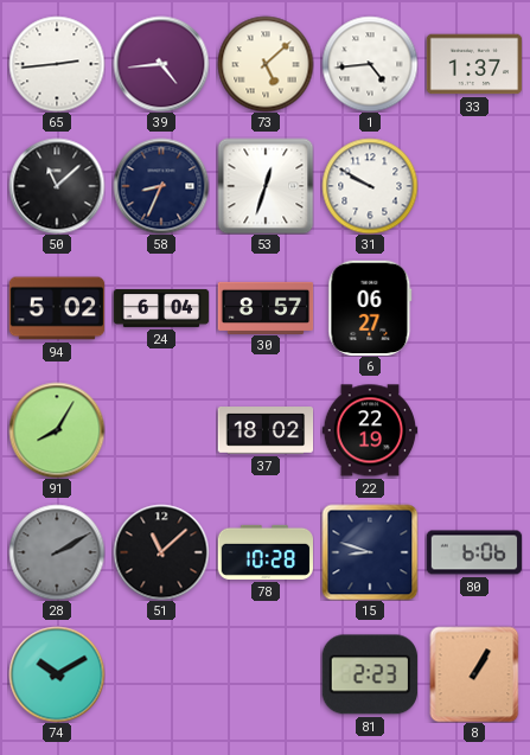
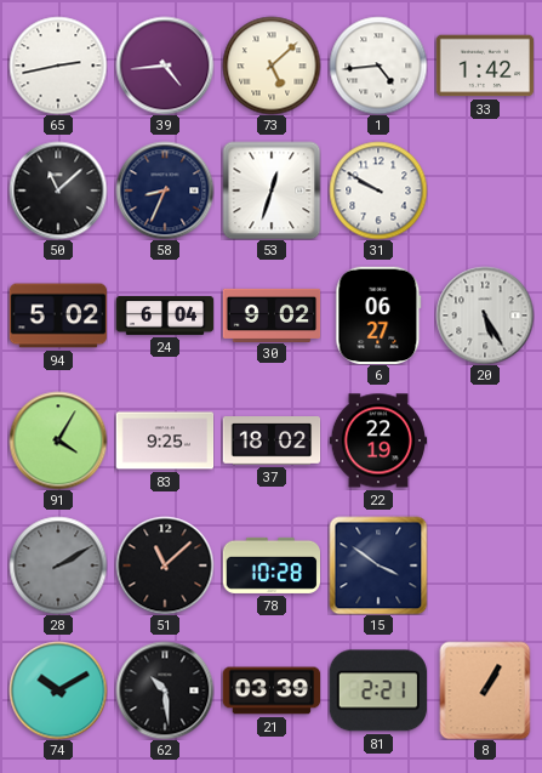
65: 2:44 -> 2:43
33: 1:37 -> 1:42
30: 8:57 -> 9:02
20: none -> 5:25
91: 8:05 -> 4:05
83: none -> 9:25
15: 8:48 -> 3:51
80: 6:06 -> none
62: none -> 10:29
21: none -> 03:39
81: 2:23 -> 2:21
